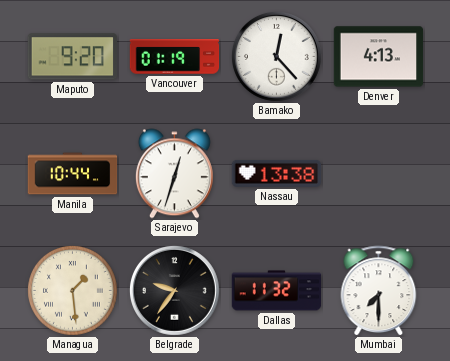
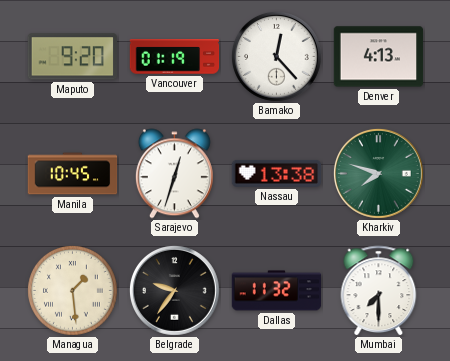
Manila: 10:44 -> 10:45
Kharkiv: none -> 7:48
